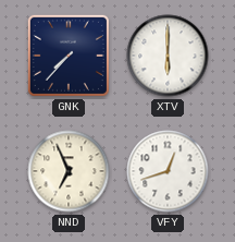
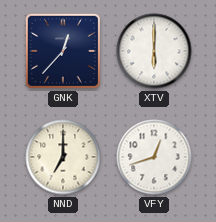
GNK: 7:37 -> 12:37
NND: 6:56 -> 7:00
